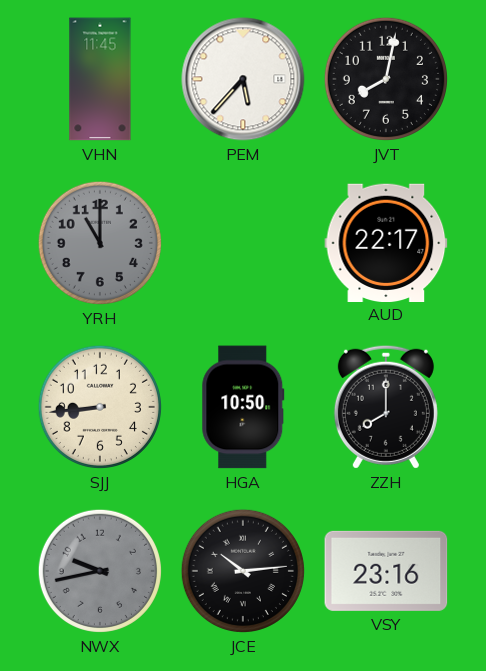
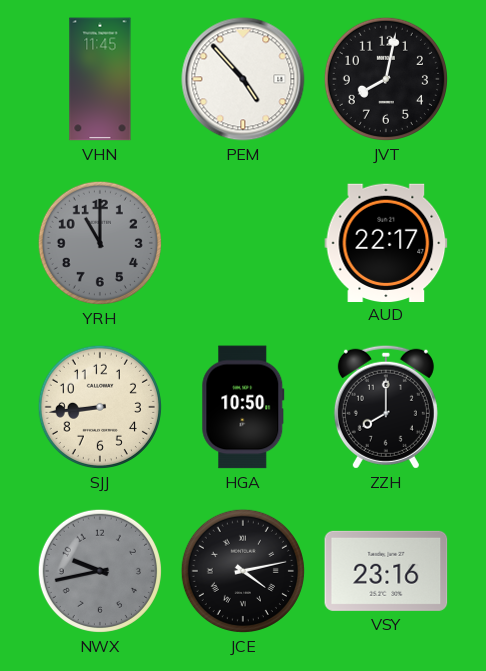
PEM: 5:37 -> 4:53
JCE: 10:14 -> 4:13
